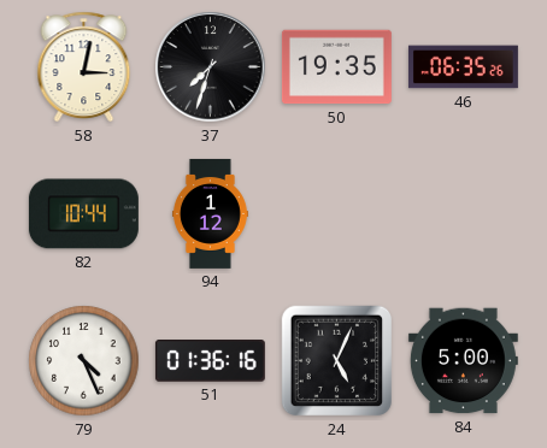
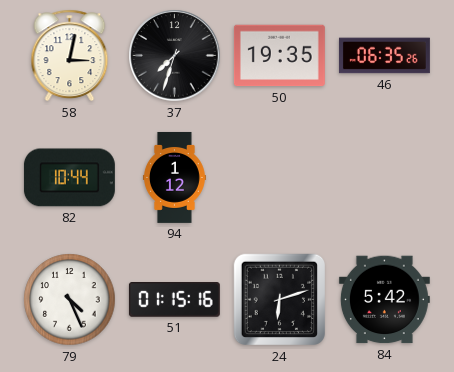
51: 01:36 -> 01:15
24: 5:04 -> 6:12
84: 5:00 -> 5:42
